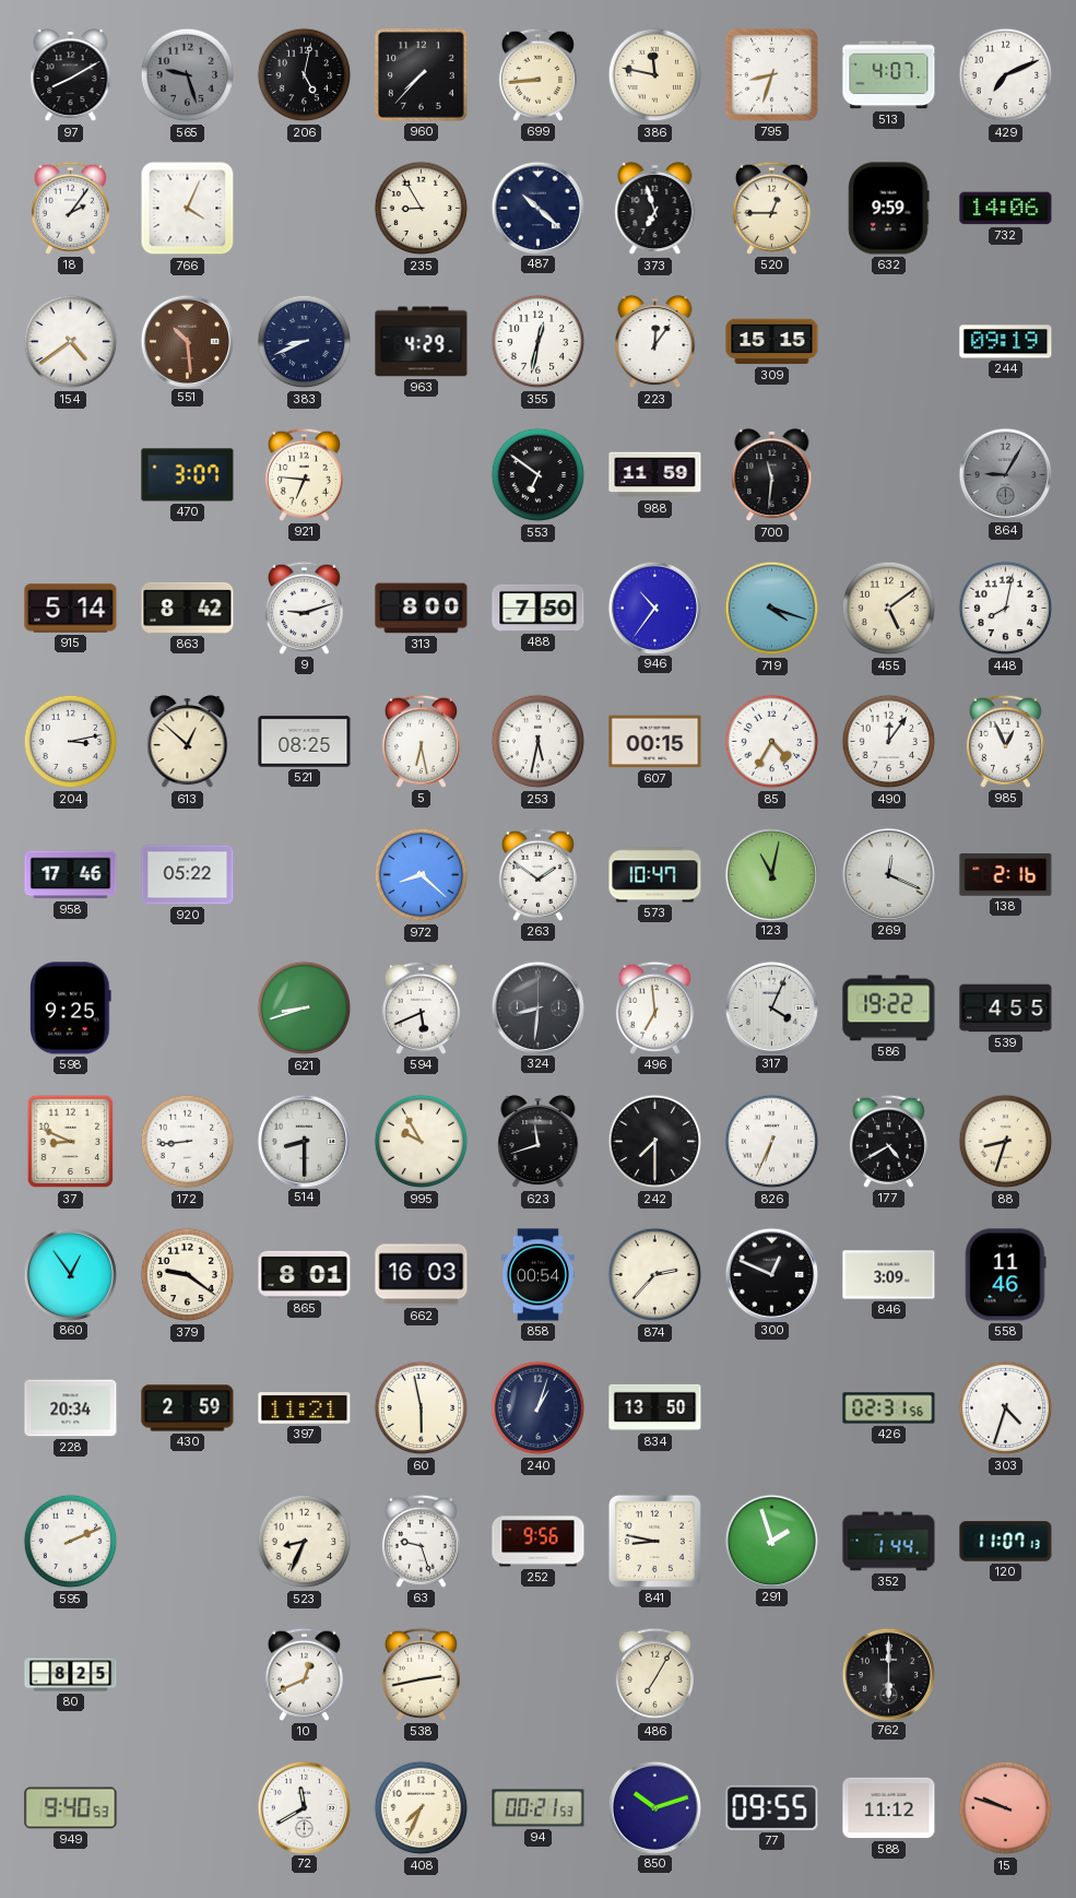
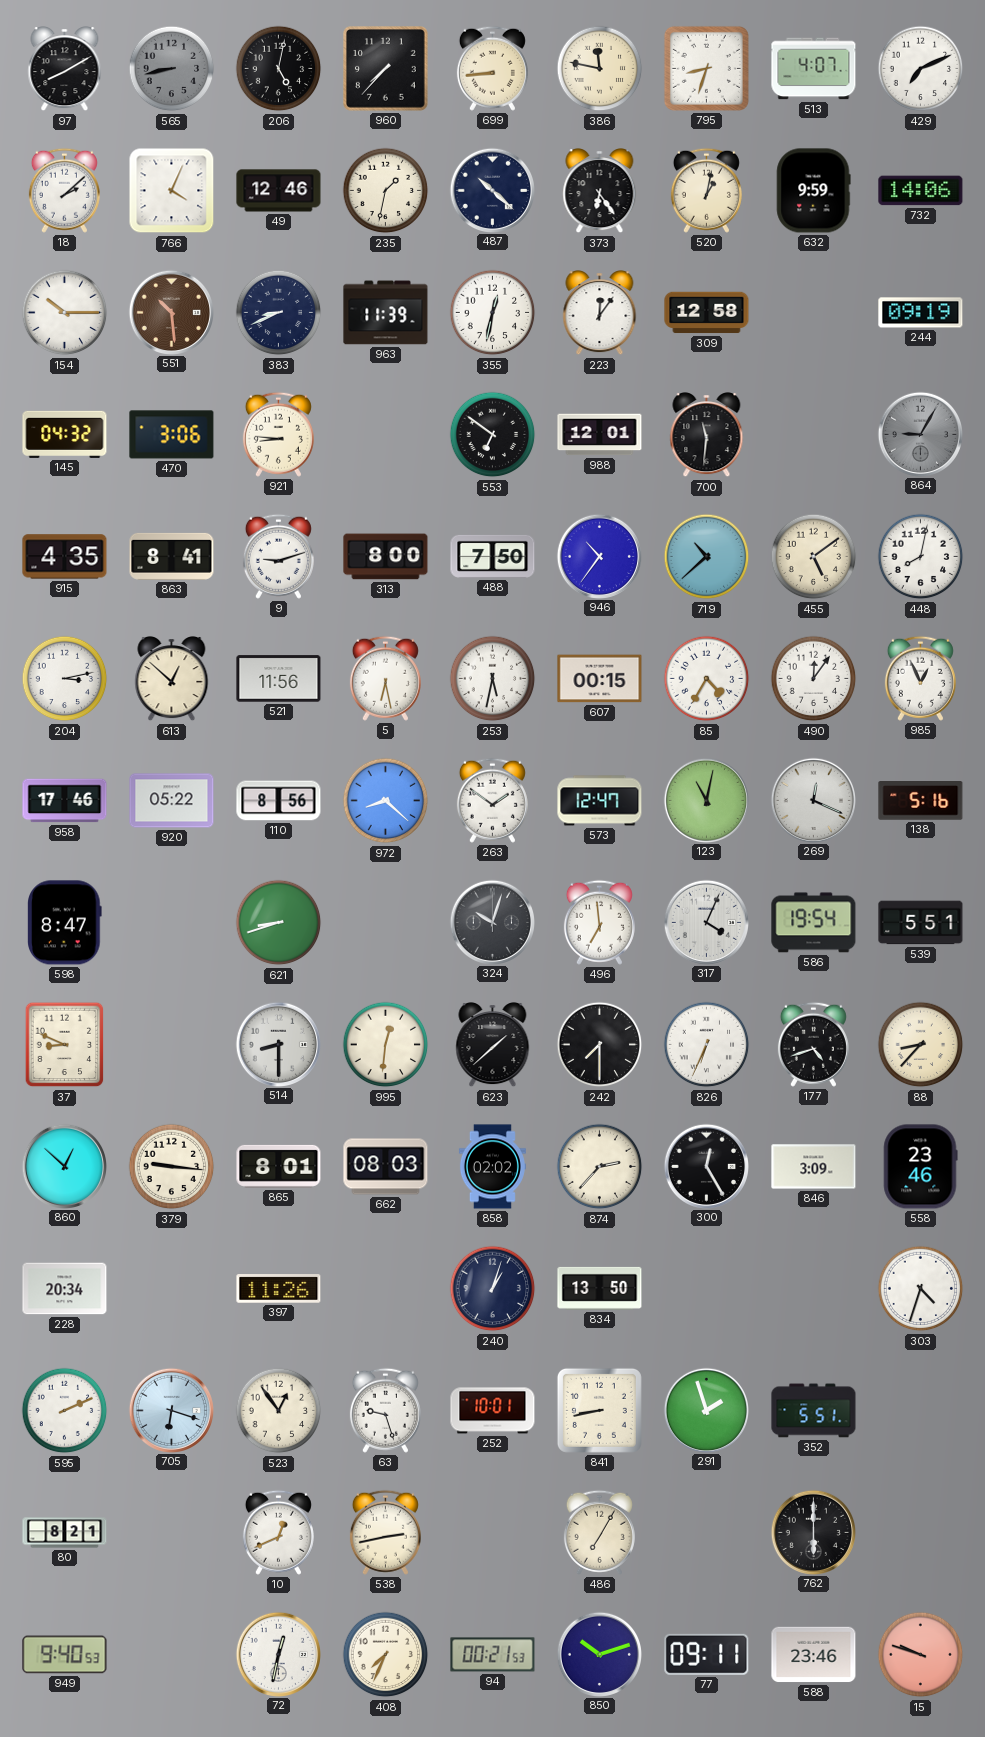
565: 9:27 -> 8:43
18: 2:06 -> 2:08
49: none -> 12:46
235: 8:55 -> 1:32
373: 6:57 -> 6:24
520: 12:45 -> 1:02
154: 4:39 -> 10:15
963: 4:29 -> 11:39
309: 15:15 -> 12:58
145: none -> 04:32
470: 3:07 -> 3:06
921: 6:46 -> 8:46
988: 11:59 -> 12:01
915: 5:14 -> 4:35
863: 8:42 -> 8:41
719: 4:18 -> 10:38
521: 08:25 -> 11:56
110: none -> 8:56
573: 10:47 -> 12:47
138: 2:16 -> 5:16
598: 9:25 -> 8:47
594: 5:41 -> none
324: 8:31 -> 10:03
586: 19:22 -> 19:54
539: 4:55 -> 5:51
172: 8:44 -> none
995: 9:55 -> 12:31
623: 11:42 -> 1:38
177: 4:40 -> 4:42
88: 8:33 -> 8:37
860: 12:54 -> 12:52
379: 9:21 -> 9:16
662: 16:03 -> 08:03
858: 00:54 -> 02:02
300: 12:49 -> 12:25
558: 11:46 -> 23:46
430: 2:59 -> none
397: 11:21 -> 11:26
60: 5:58 -> none
426: 02:31 -> none
705: none -> 6:18
523: 8:34 -> 12:54
252: 9:56 -> 10:01
841: 8:47 -> 8:43
352: 1:44 -> 5:51
120: 11:07 -> none
80: 8:25 -> 8:21
72: 11:40 -> 12:32
77: 09:55 -> 09:11
588: 11:12 -> 23:46
